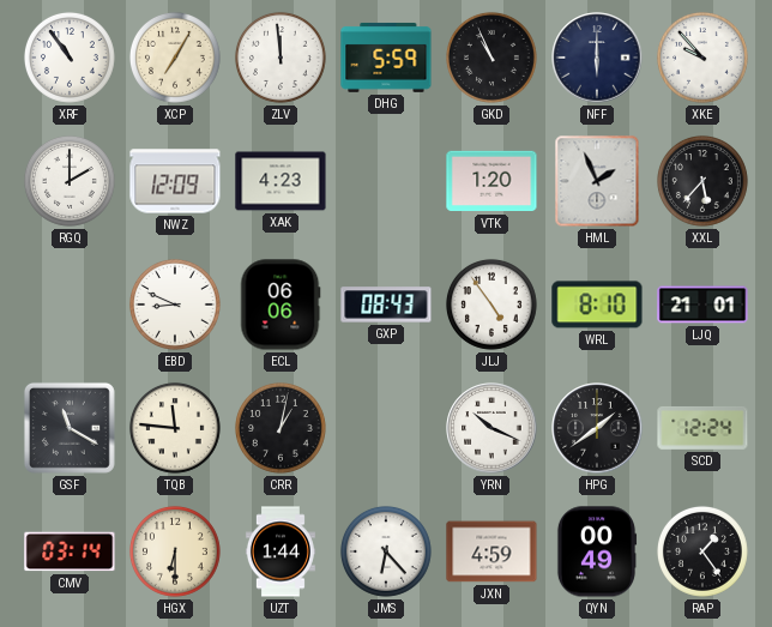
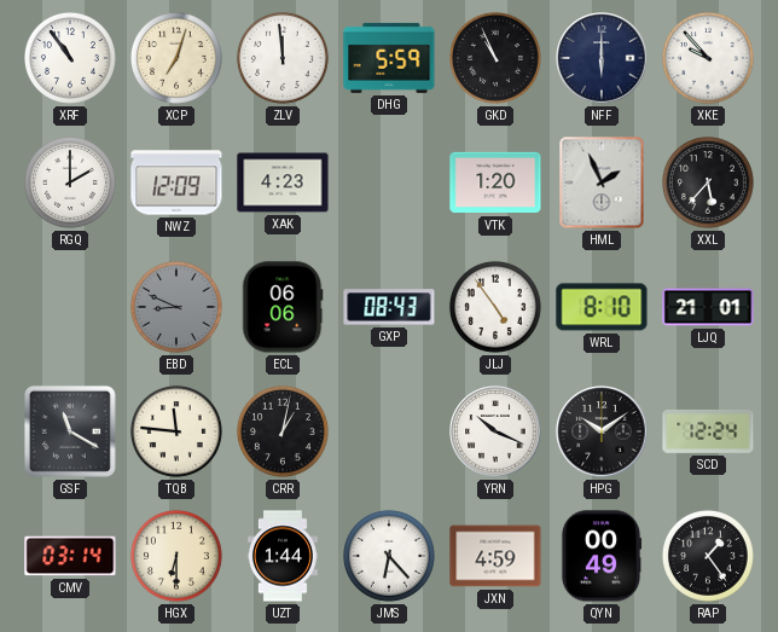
XCP: 7:05 -> 7:03
EBD dial: white -> grey
HPG: 1:39 -> 10:09
